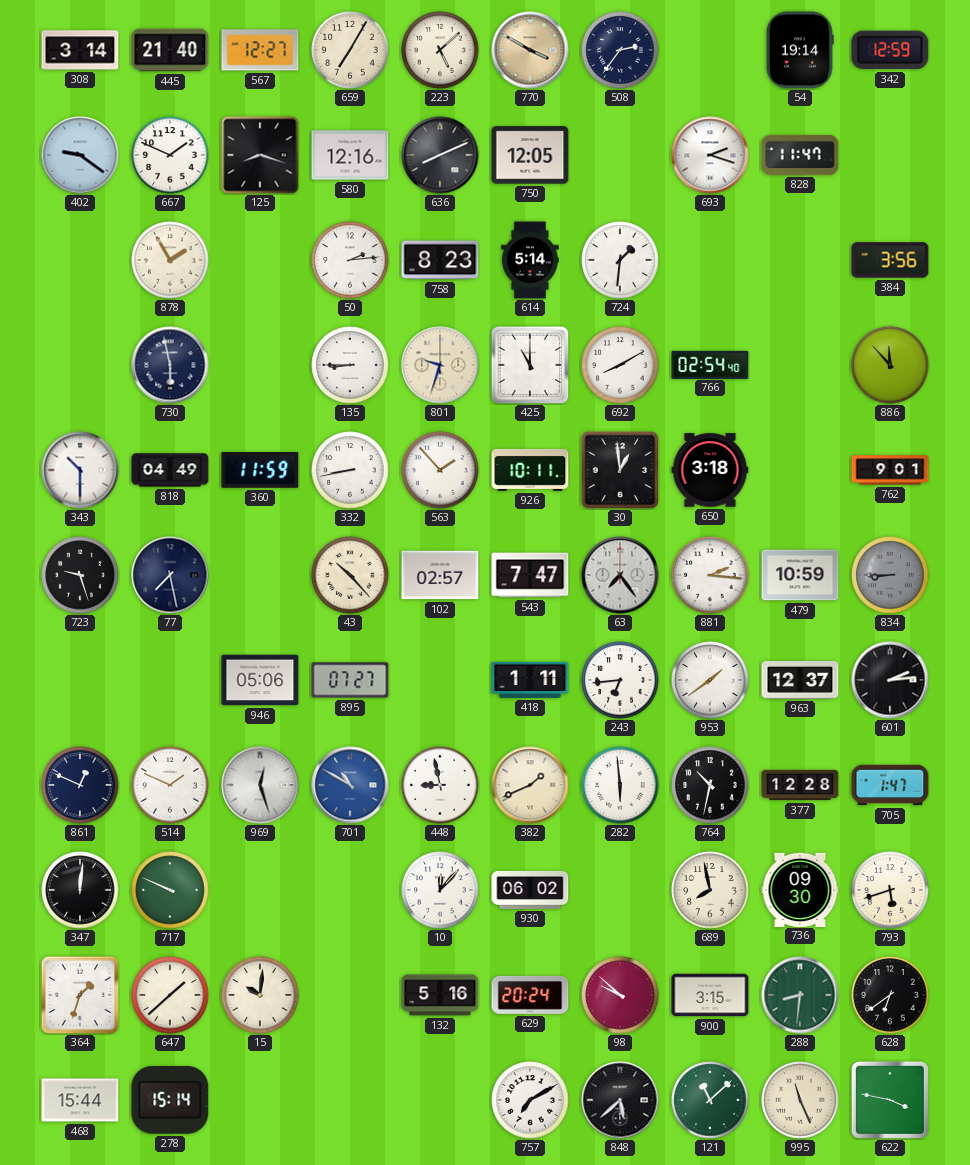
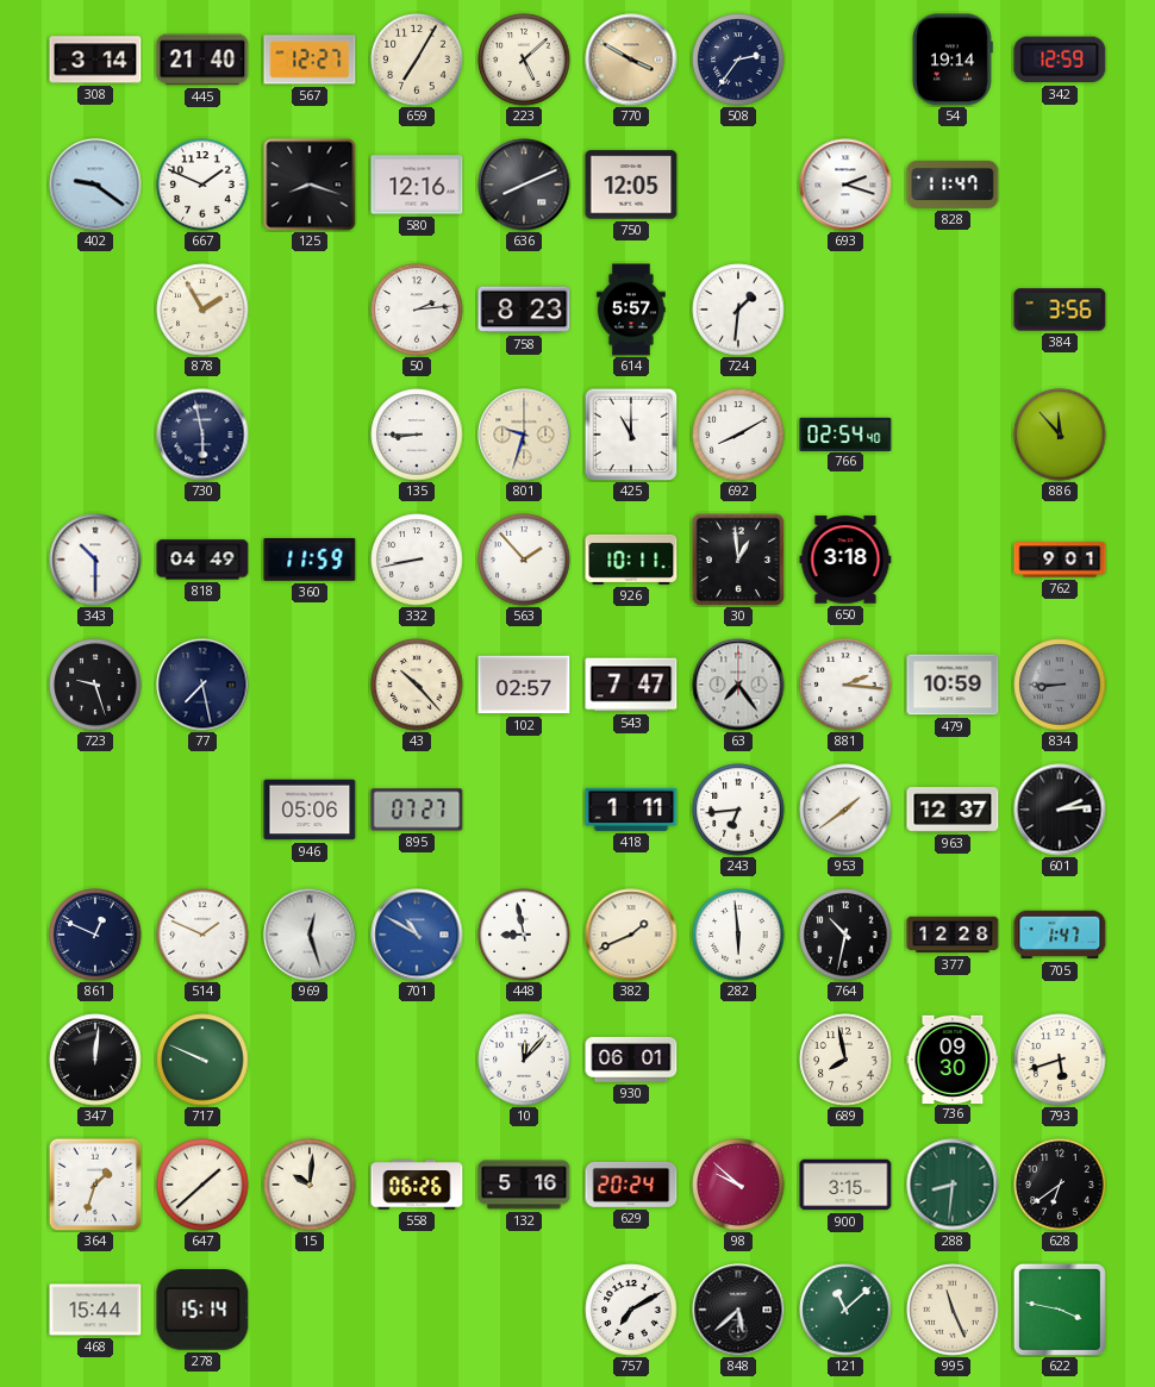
614: 5:14 -> 5:57
930: 06:02 -> 06:01
558: none -> 06:26
